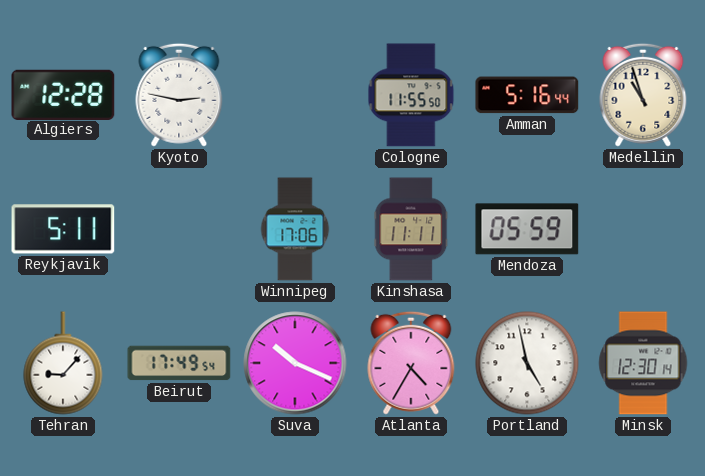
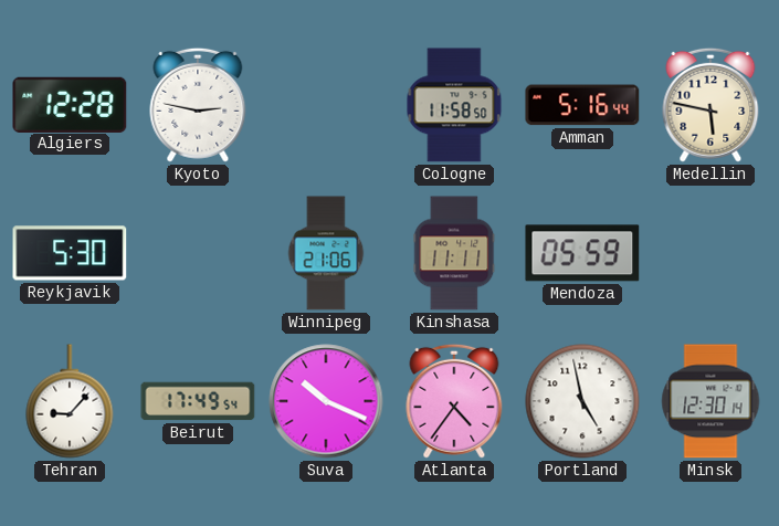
Cologne: 11:55 -> 11:58
Medellin: 10:57 -> 5:47
Reykjavik: 5:11 -> 5:30
Winnipeg: 17:06 -> 21:06
Atlanta: 4:35 -> 4:36
